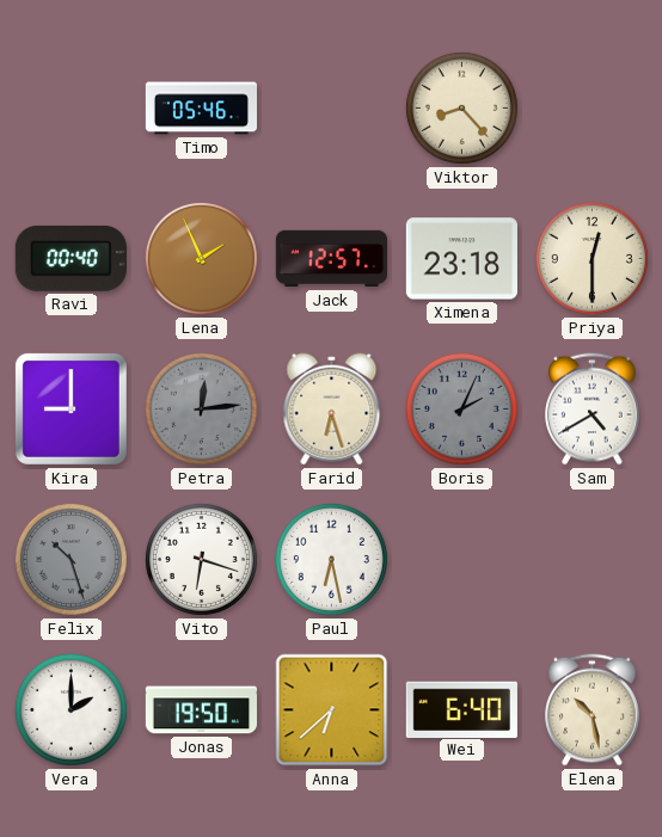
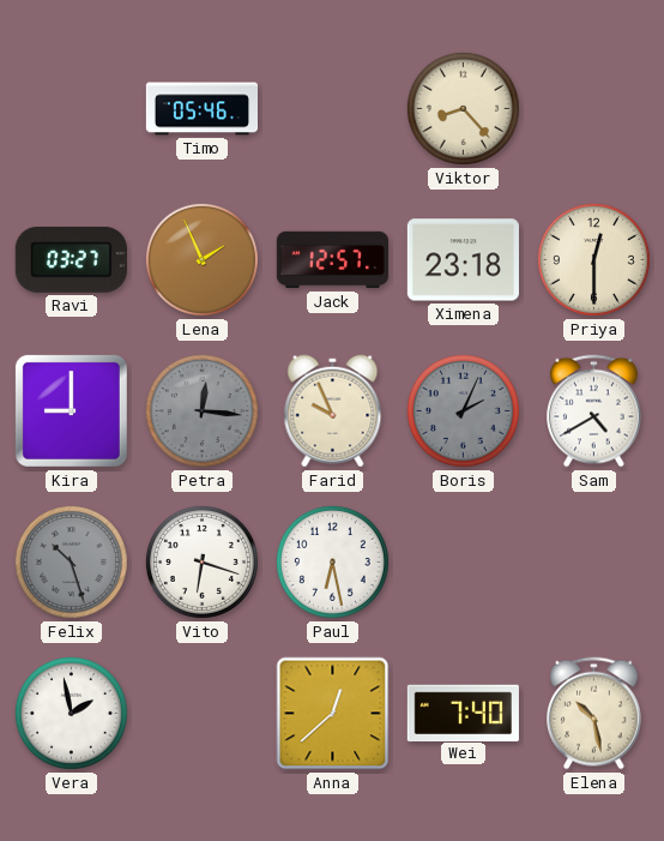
Ravi: 00:40 -> 03:27
Petra: 12:14 -> 12:16
Farid: 6:27 -> 9:56
Vera: 2:00 -> 1:58
Jonas: 19:50 -> none
Anna: 6:38 -> 12:38
Wei: 6:40 -> 7:40
